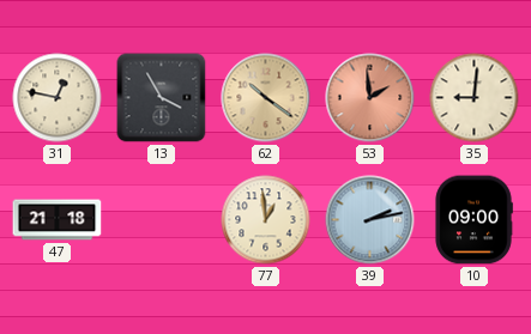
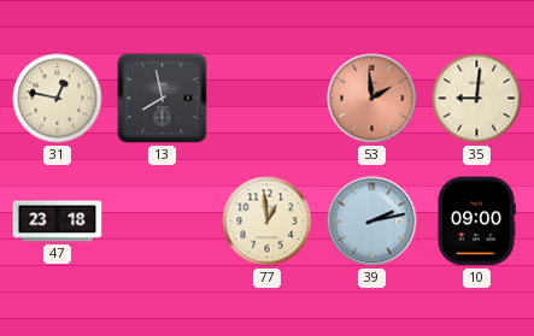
13: 3:55 -> 7:58
62: 10:21 -> none
47: 21:18 -> 23:18
